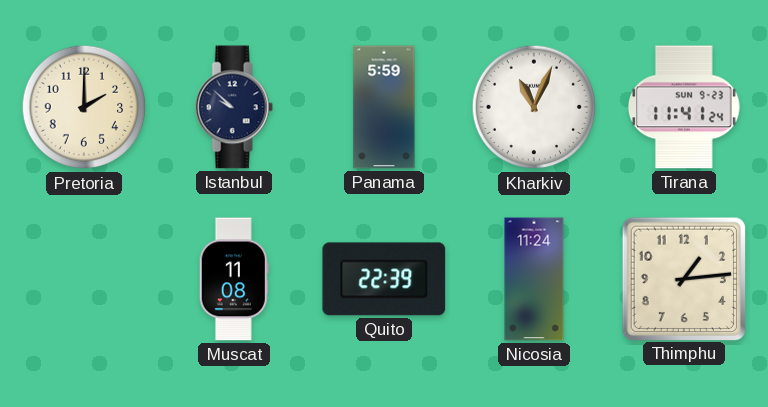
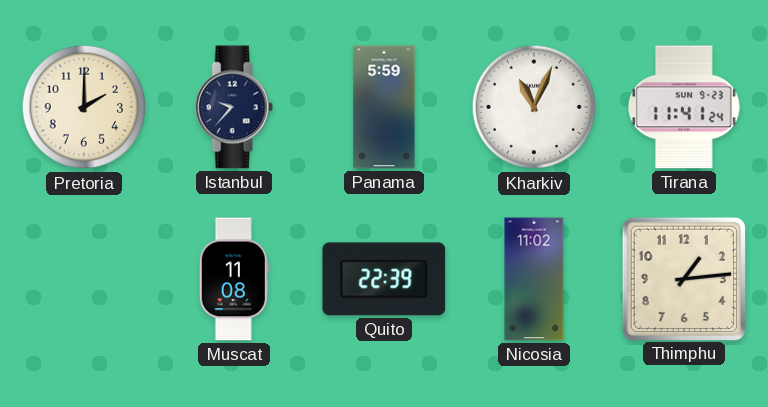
Istanbul: 9:52 -> 9:37
Nicosia: 11:24 -> 11:02
